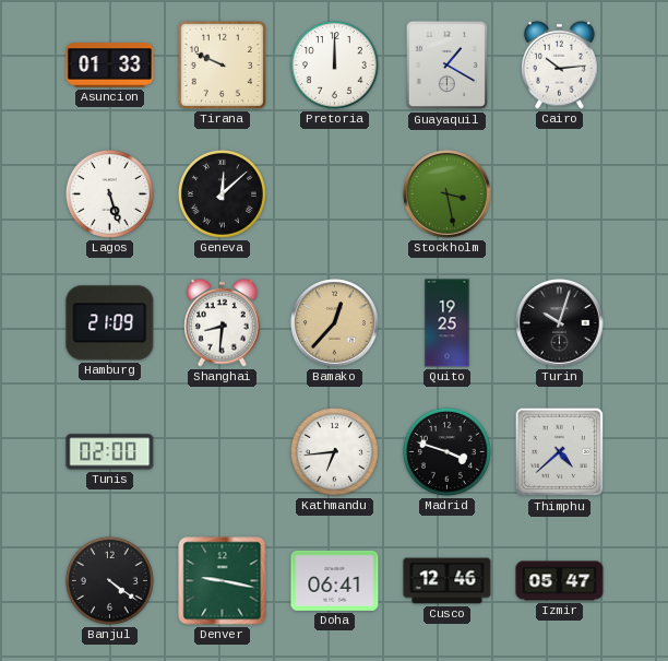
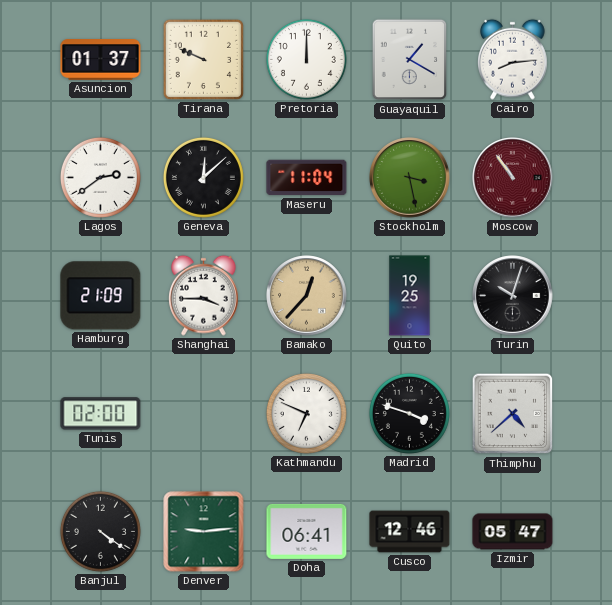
Asuncion: 01:33 -> 01:37
Cairo: 10:14 -> 8:14
Lagos: 5:27 -> 2:39
Maseru: none -> 11:04
Moscow: none -> 10:54
Shanghai: 8:31 -> 3:45
Kathmandu: 6:44 -> 6:49
Denver: 9:17 -> 9:14
